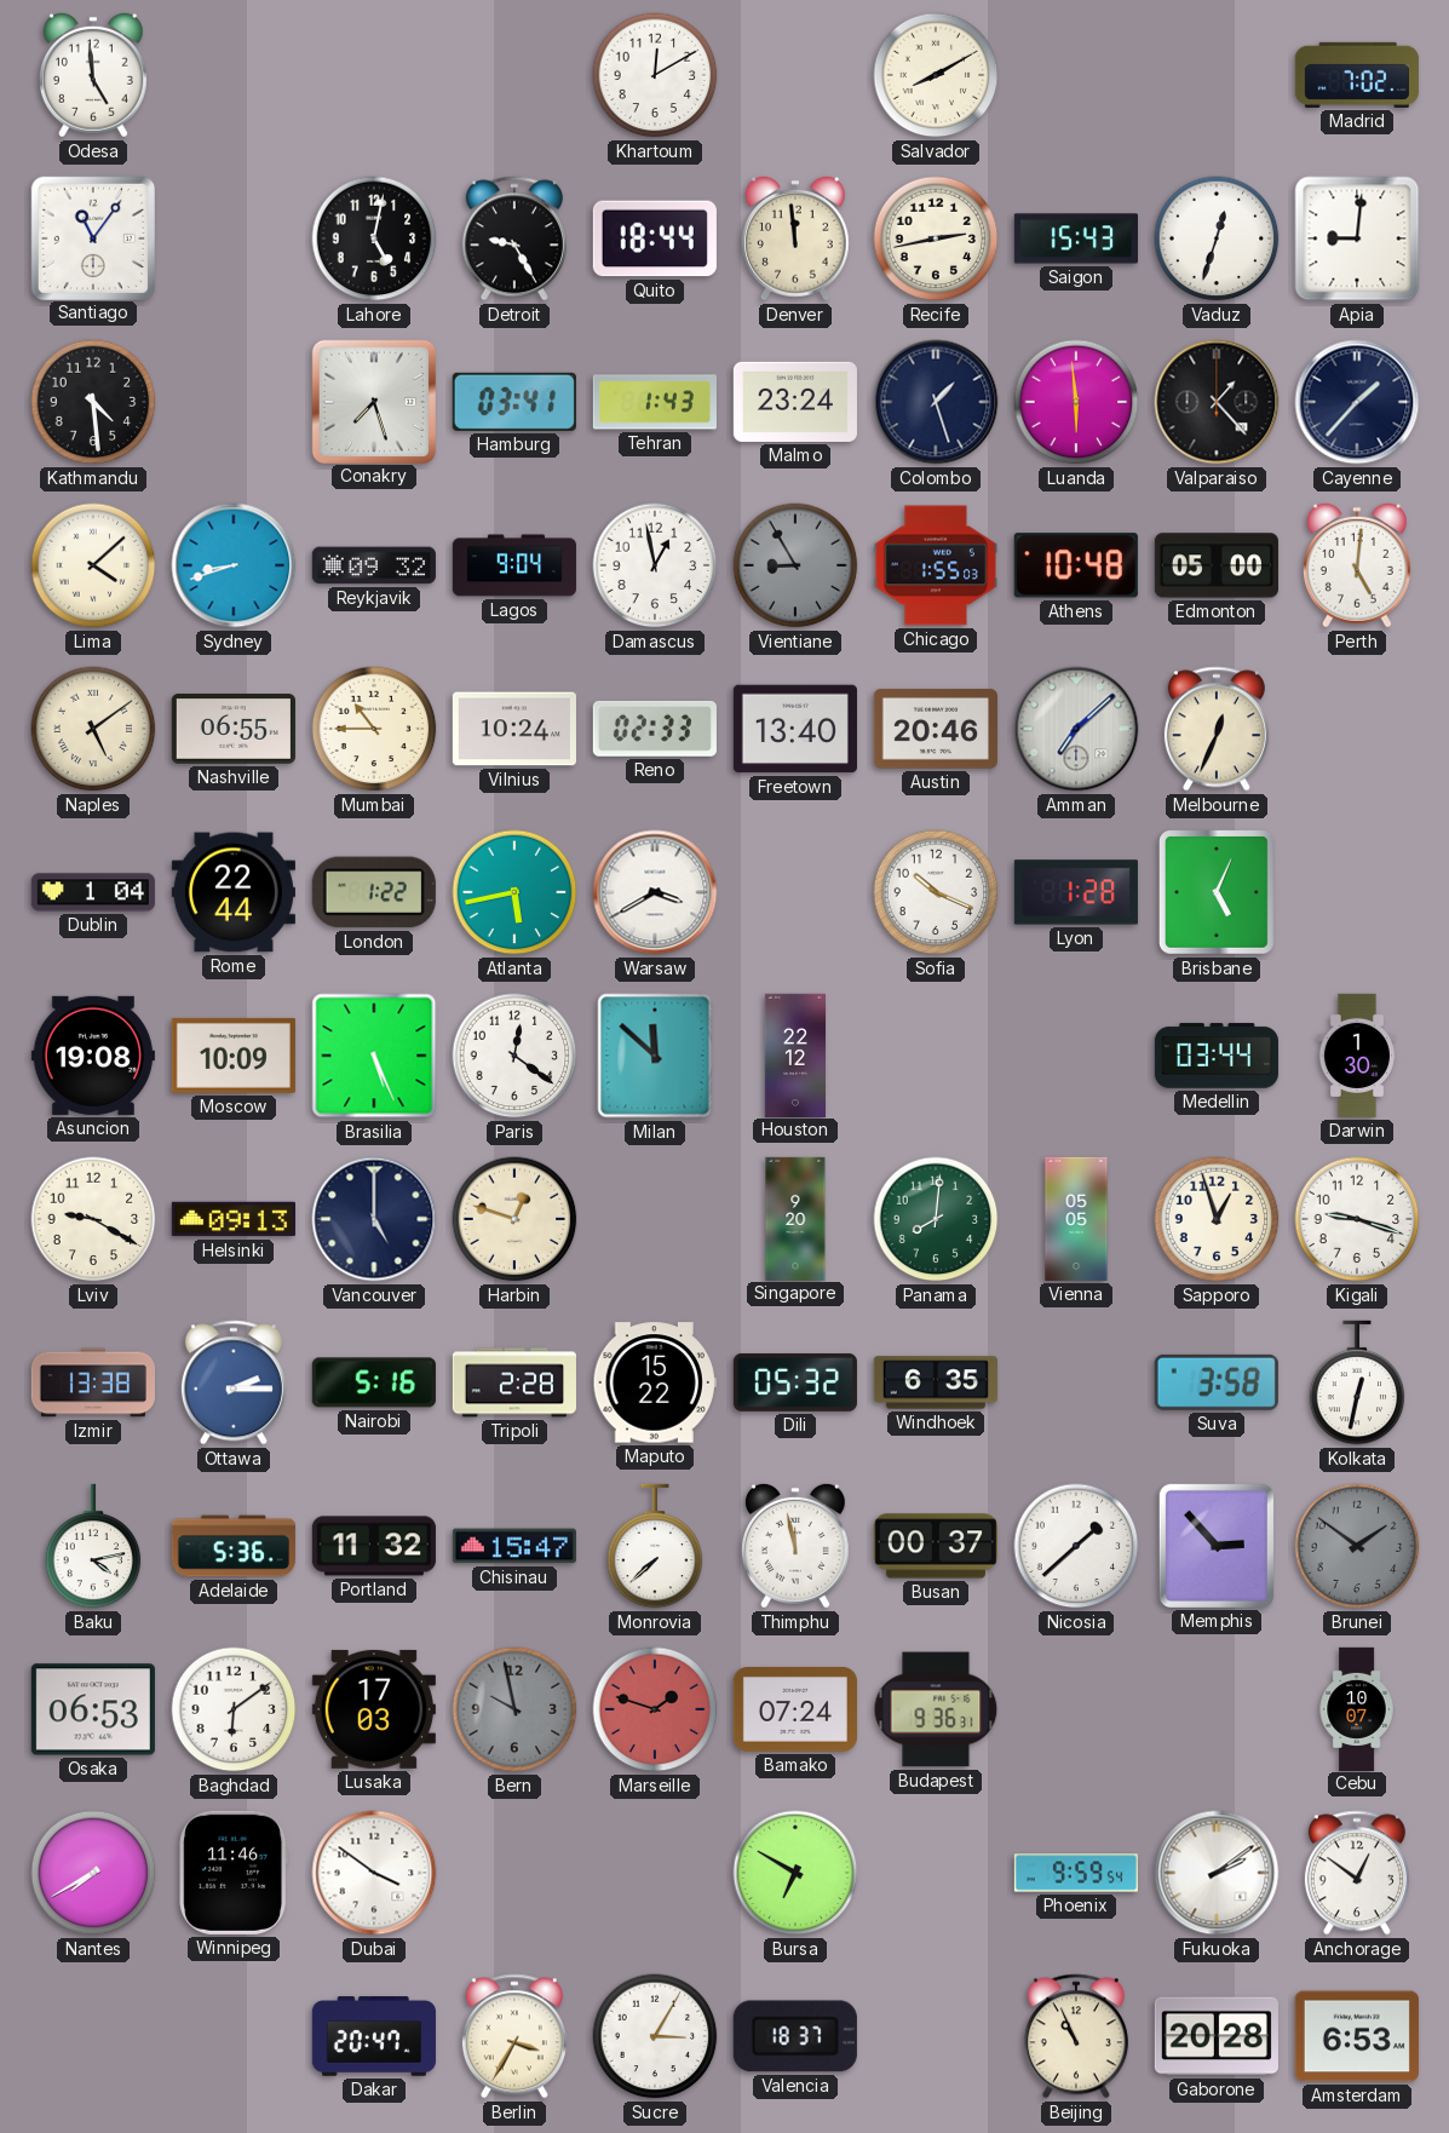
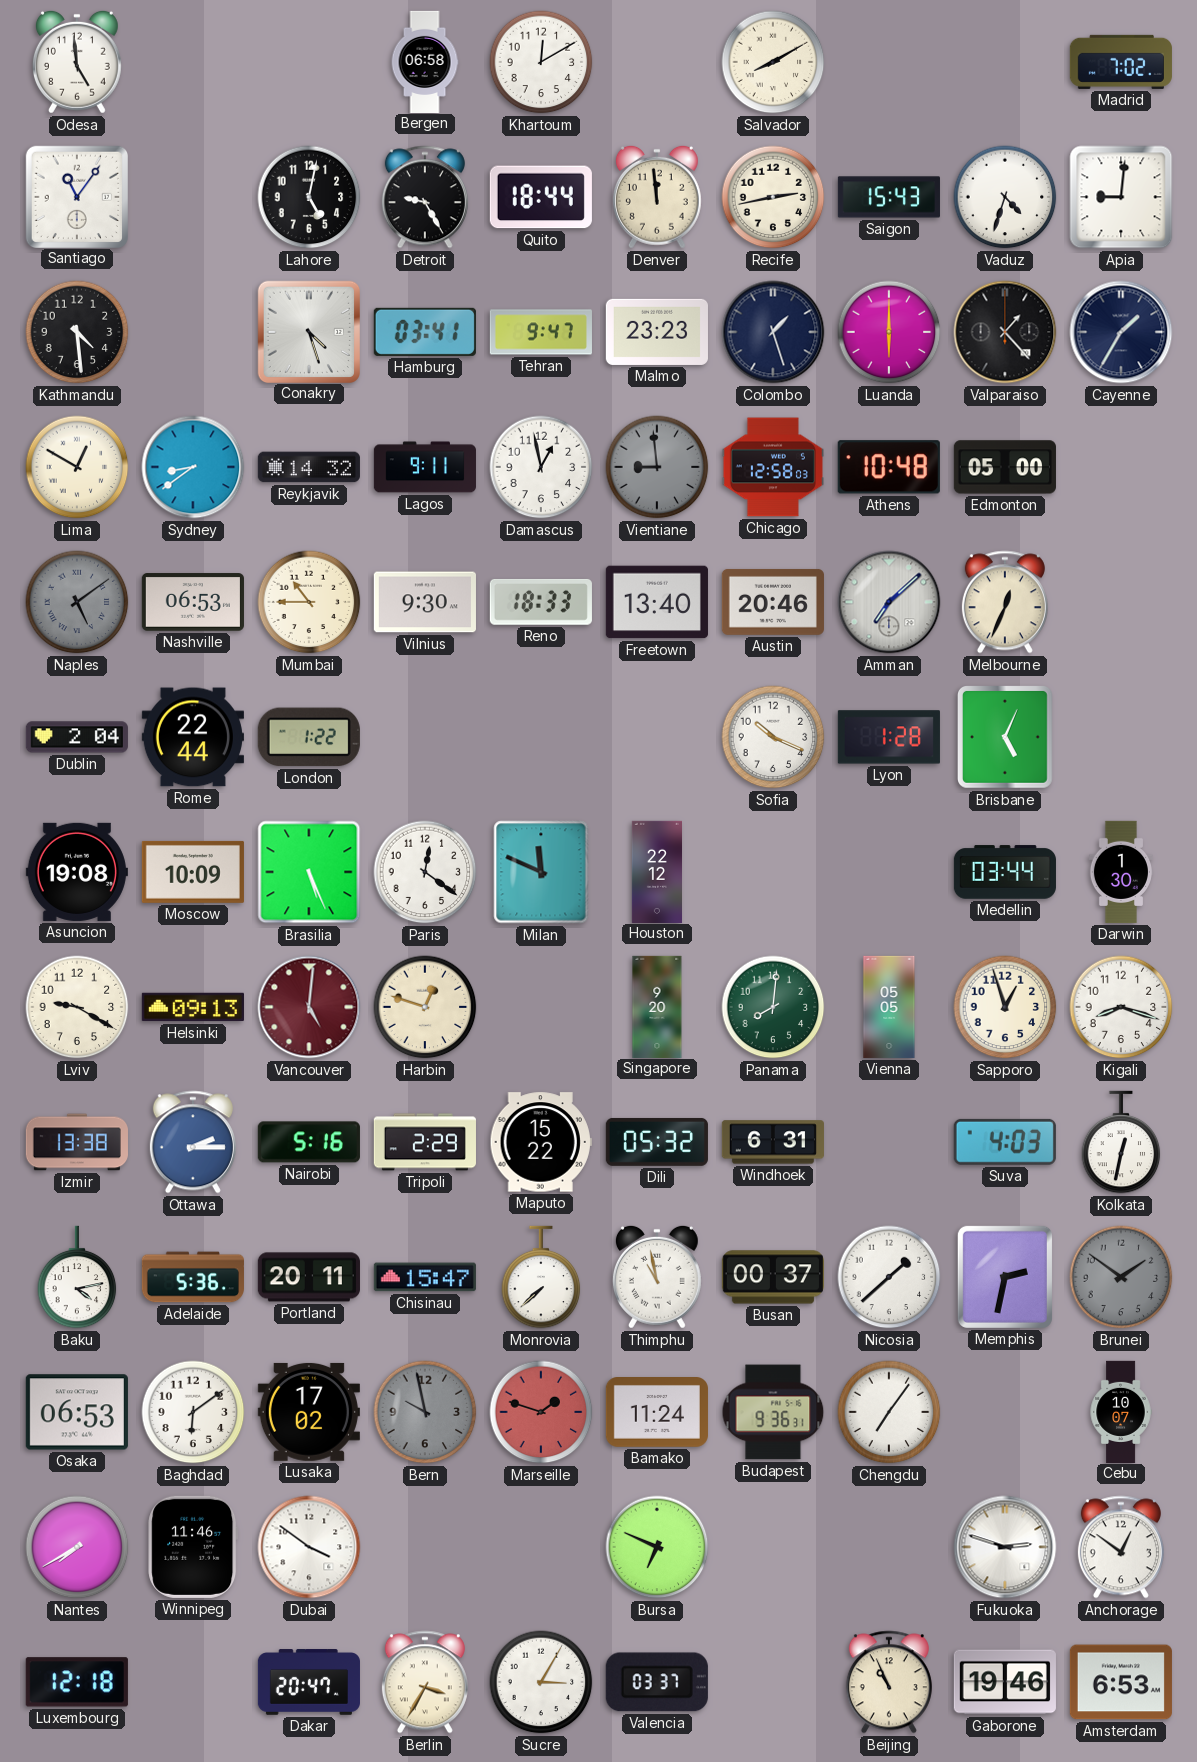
Bergen: none -> 06:58
Vaduz: 12:33 -> 4:33
Conakry: 7:27 -> 4:27
Tehran: 1:43 -> 9:47
Malmo: 23:24 -> 23:23
Luanda: 5:59 -> 6:00
Cayenne: 1:37 -> 1:35
Lima: 4:08 -> 12:50
Sydney: 8:42 -> 8:39
Reykjavik: 09:32 -> 14:32
Lagos: 9:04 -> 9:11
Vientiane: 8:55 -> 8:59
Chicago: 1:55 -> 12:58
Perth: 5:01 -> none
Naples dial: cream -> grey
Nashville: 06:55 -> 06:53
Vilnius: 10:24 -> 9:30
Reno: 02:33 -> 18:33
Dublin: 1:04 -> 2:04
Atlanta: 5:43 -> none
Warsaw: 3:40 -> none
Milan: 11:52 -> 11:49
Vancouver: 5:00 -> 5:01
Vancouver dial: navy -> burgundy
Kigali: 9:18 -> 8:18
Tripoli: 2:28 -> 2:29
Windhoek: 6:35 -> 6:31
Suva: 3:58 -> 4:03
Portland: 11:32 -> 20:11
Thimphu: 11:58 -> 10:58
Memphis: 2:53 -> 2:32
Lusaka: 17:03 -> 17:02
Bamako: 07:24 -> 11:24
Chengdu: none -> 7:06
Bursa: 6:50 -> 6:49
Phoenix: 9:59 -> none
Fukuoka: 2:09 -> 2:48
Luxembourg: none -> 12:18
Valencia: 18:37 -> 03:37
Gaborone: 20:28 -> 19:46
